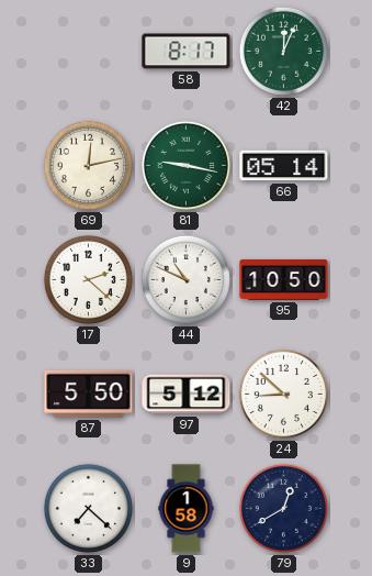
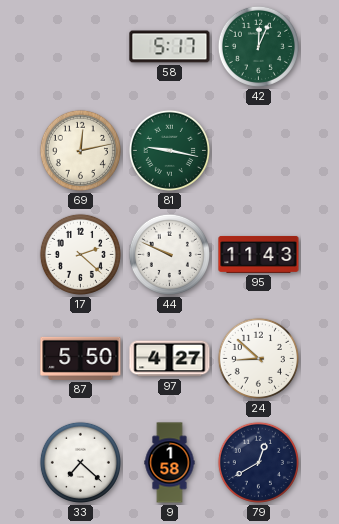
58: 8:17 -> 5:17
66: 05:14 -> none
44: 10:49 -> 9:49
95: 10:50 -> 11:43
97: 5:12 -> 4:27
